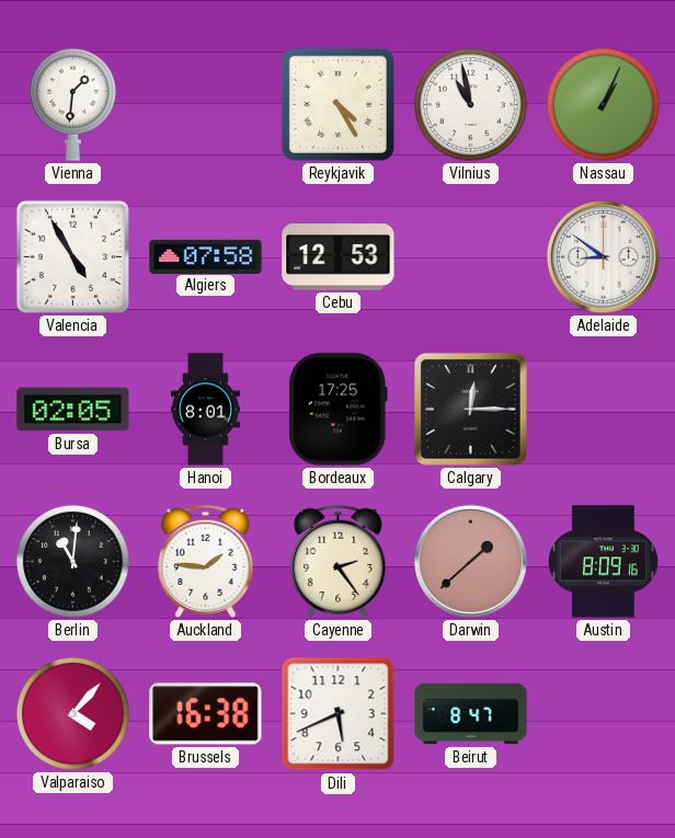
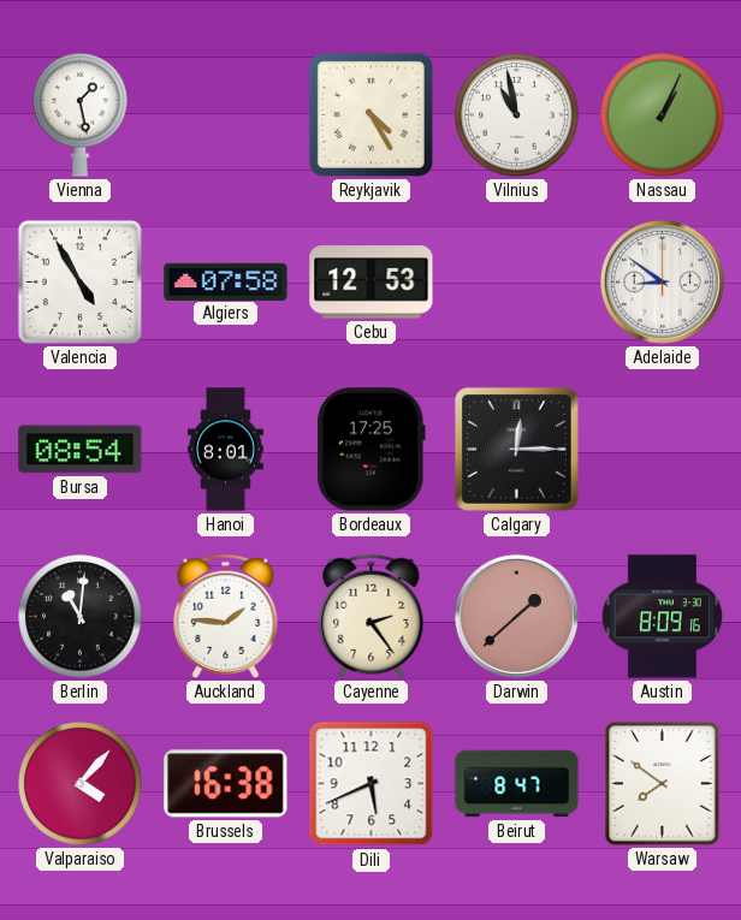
Vienna: 1:31 -> 1:28
Bursa: 02:05 -> 08:54
Warsaw: none -> 7:51
